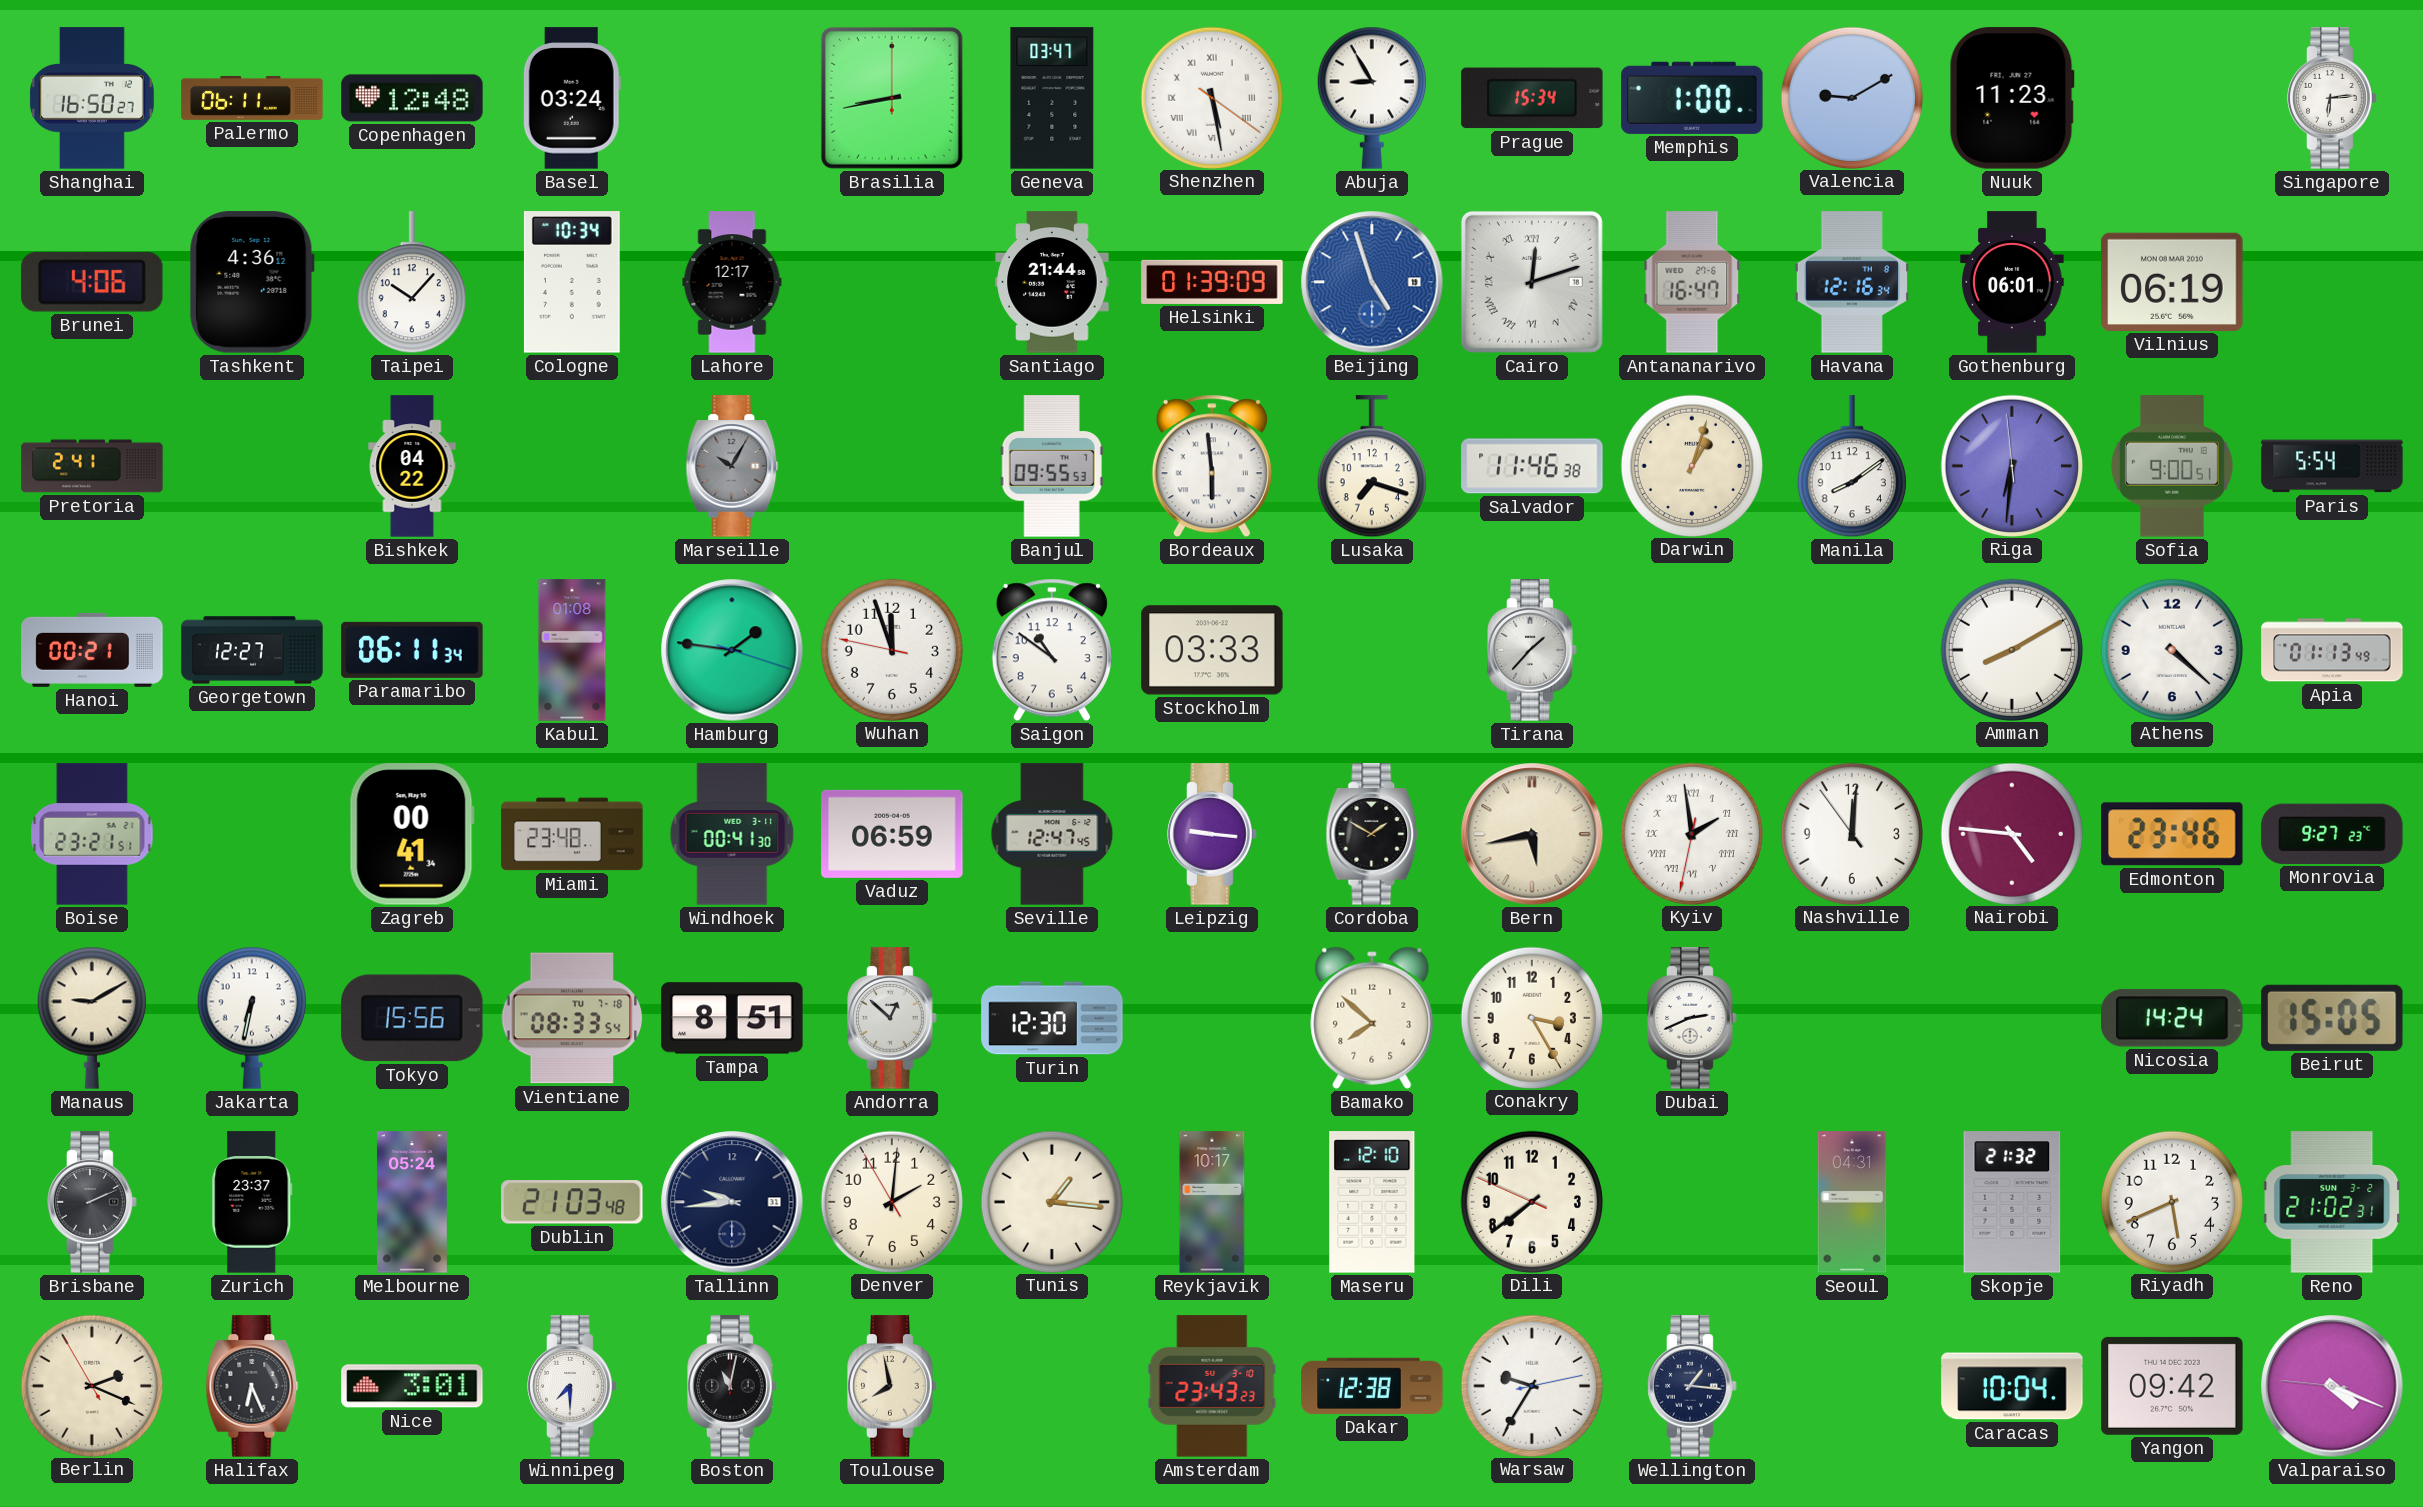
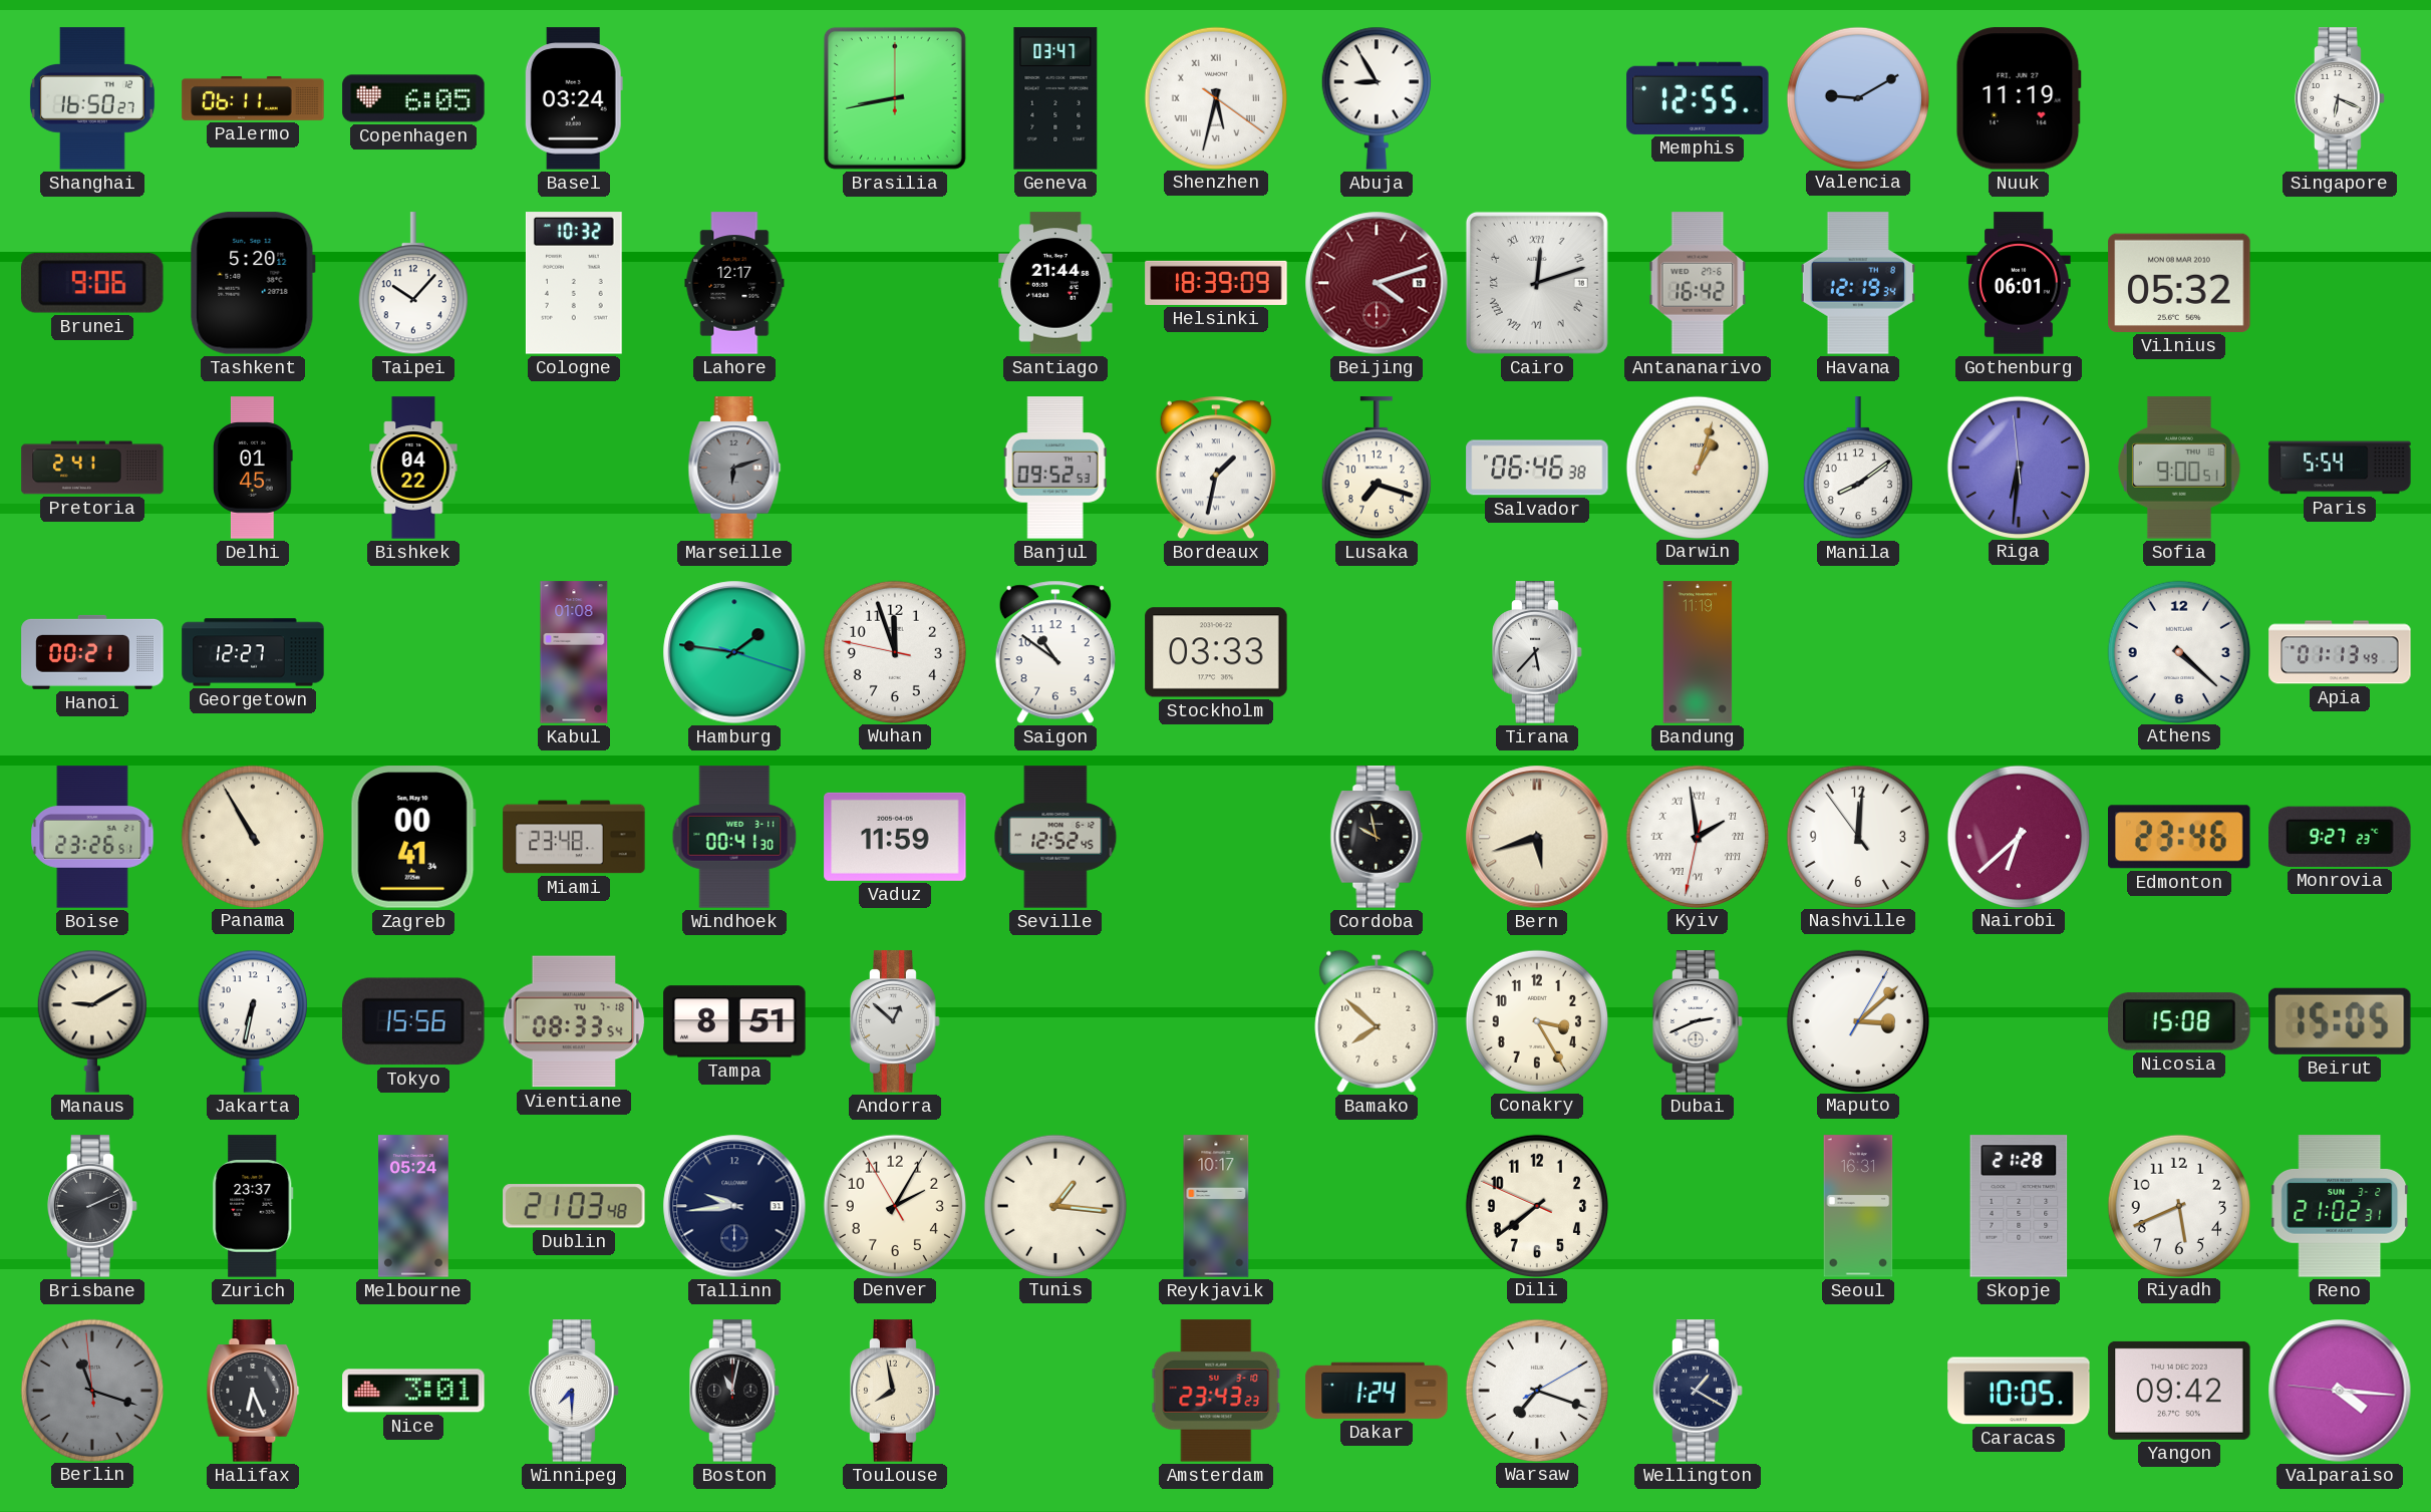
Copenhagen: 12:48 -> 6:05
Shenzhen: 5:28 -> 5:32
Prague: 15:34 -> none
Memphis: 1:00 -> 12:55
Nuuk: 11:23 -> 11:19
Singapore: 6:14 -> 6:19
Brunei: 4:06 -> 9:06
Tashkent: 4:36 -> 5:20
Cologne: 10:34 -> 10:32
Helsinki: 01:39 -> 18:39
Beijing: 4:57 -> 4:12
Beijing dial: blue -> burgundy
Antananarivo: 16:47 -> 16:42
Havana: 12:16 -> 12:19
Vilnius: 06:19 -> 05:32
Delhi: none -> 01:45
Marseille: 10:05 -> 6:12
Banjul: 09:55 -> 09:52
Bordeaux: 5:59 -> 1:32
Salvador: 11:46 -> 06:46
Paramaribo: 06:11 -> none
Tirana: 1:37 -> 5:37
Bandung: none -> 11:19
Amman: 8:10 -> none
Boise: 23:21 -> 23:26
Panama: none -> 10:55
Vaduz: 06:59 -> 11:59
Seville: 12:47 -> 12:52
Leipzig: 9:16 -> none
Cordoba: 1:50 -> 9:58
Bern: 5:43 -> 5:42
Nairobi: 4:46 -> 6:38
Turin: 12:30 -> none
Maputo: none -> 3:08
Nicosia: 14:24 -> 15:08
Denver: 2:00 -> 2:04
Maseru: 12:10 -> none
Seoul: 04:31 -> 16:31
Skopje: 21:32 -> 21:28
Berlin: 2:18 -> 11:17
Berlin dial: cream -> grey
Dakar: 12:38 -> 1:24
Warsaw: 9:35 -> 7:18
Wellington: 1:16 -> 1:20
Caracas: 10:04 -> 10:05
Valparaiso: 4:18 -> 4:15
